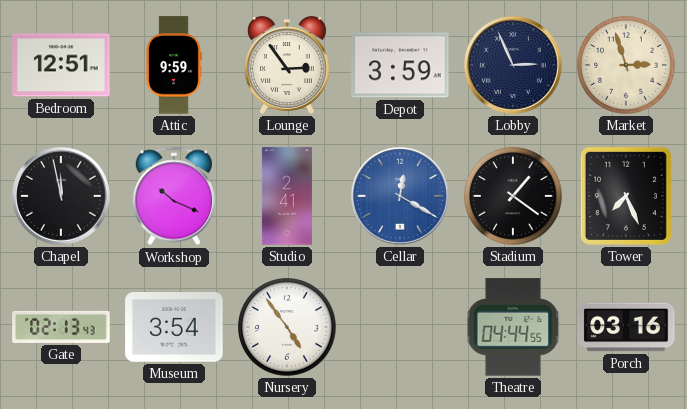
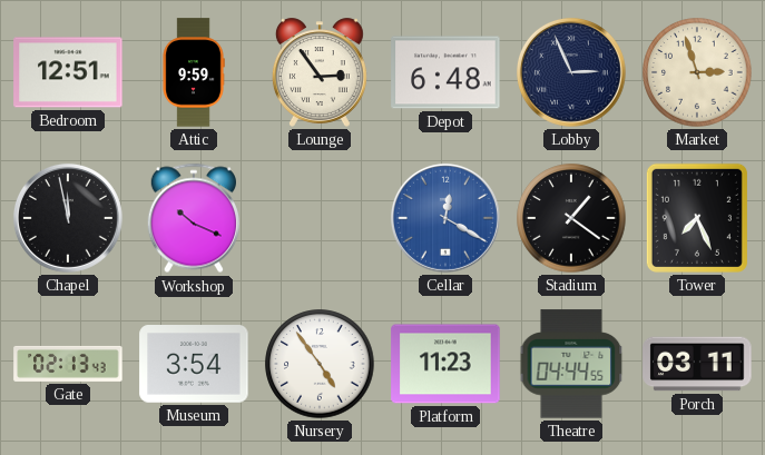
Depot: 3:59 -> 6:48
Studio: 2:41 -> none
Platform: none -> 11:23
Porch: 03:16 -> 03:11
